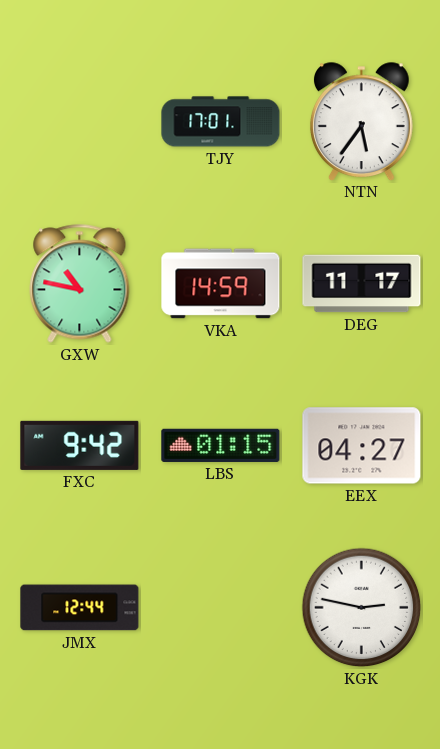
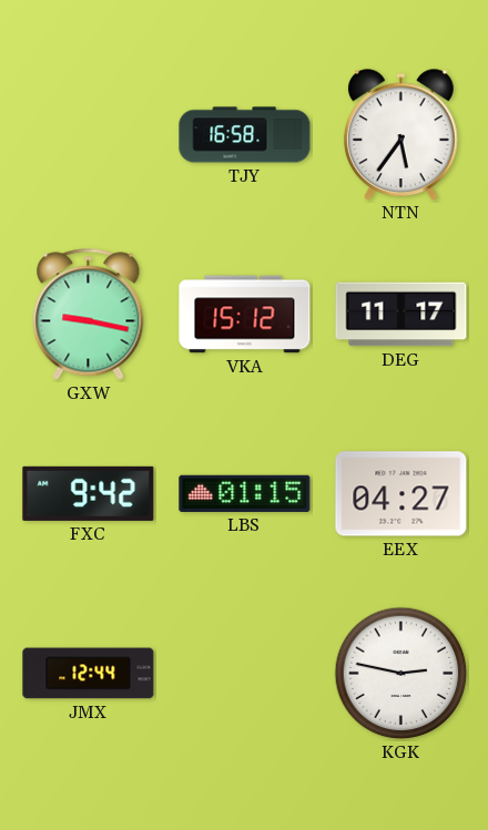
TJY: 17:01 -> 16:58
GXW: 10:47 -> 9:17
VKA: 14:59 -> 15:12
